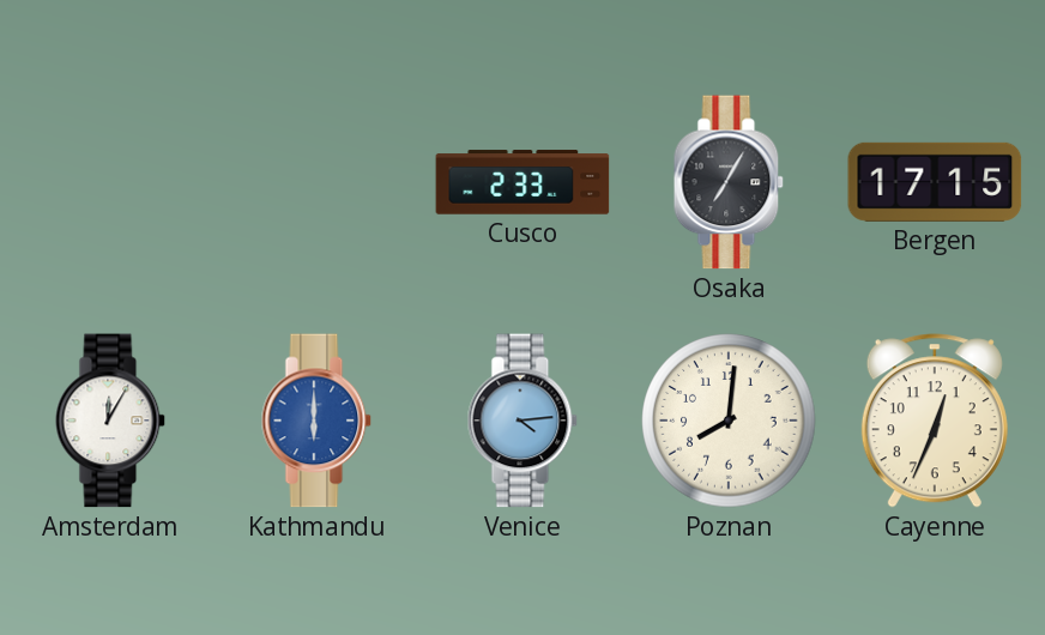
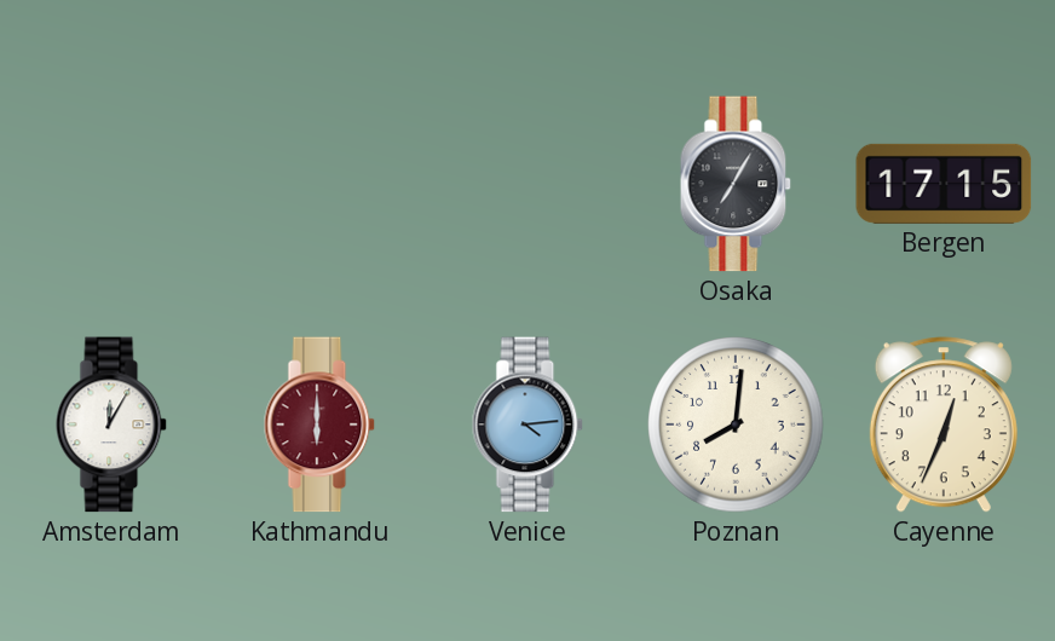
Cusco: 2:33 -> none
Kathmandu dial: blue -> burgundy
